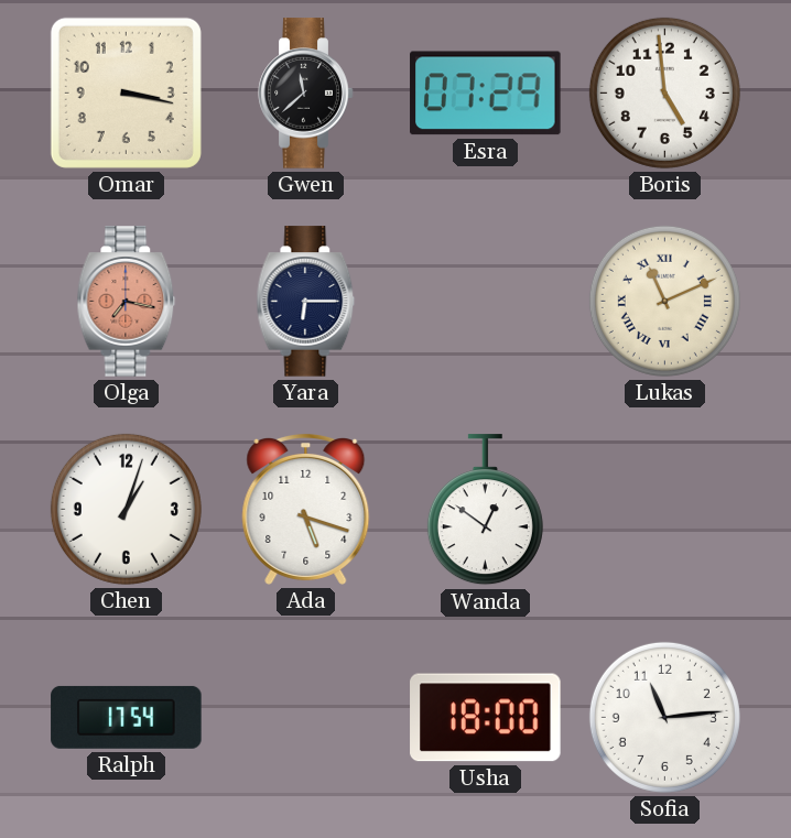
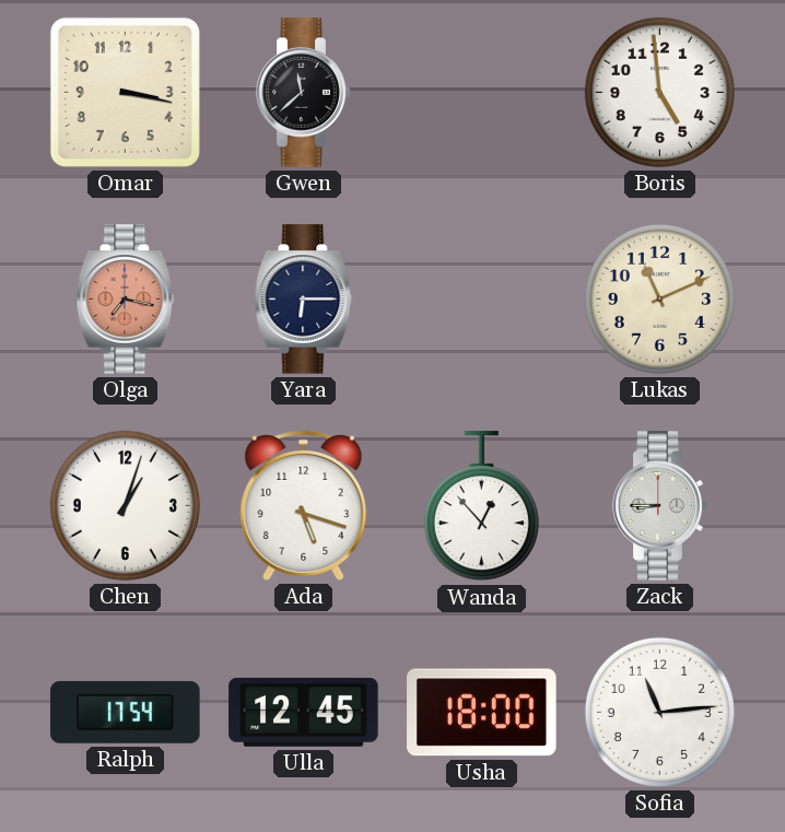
Esra: 07:29 -> none
Lukas numerals: Roman -> Arabic
Wanda: 12:51 -> 12:53
Zack: none -> 8:45
Ulla: none -> 12:45
